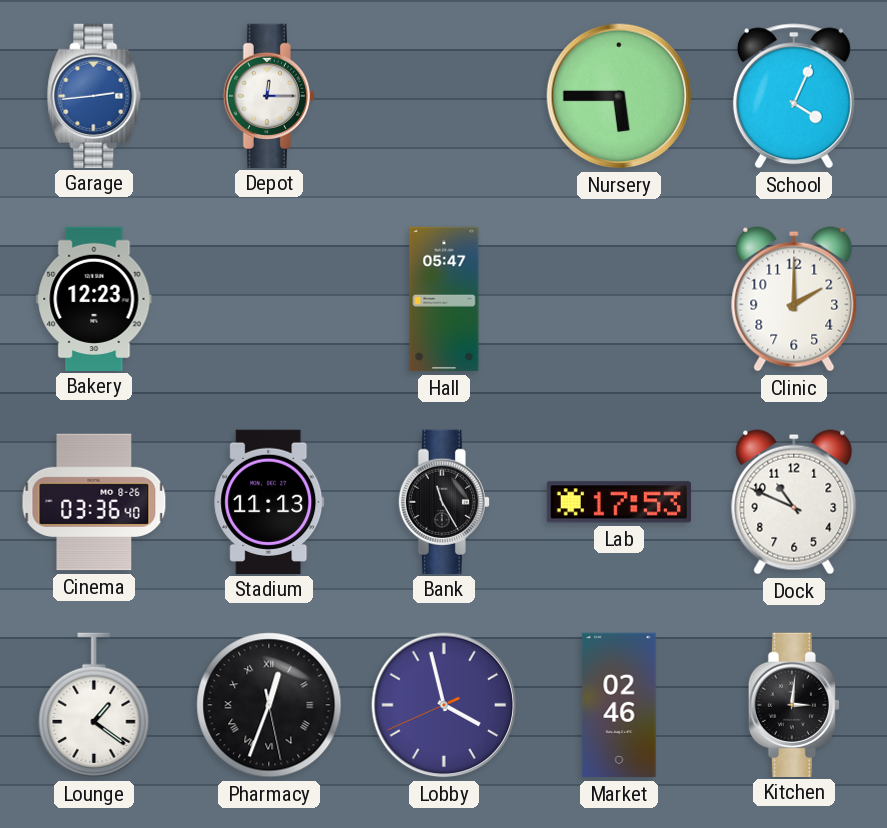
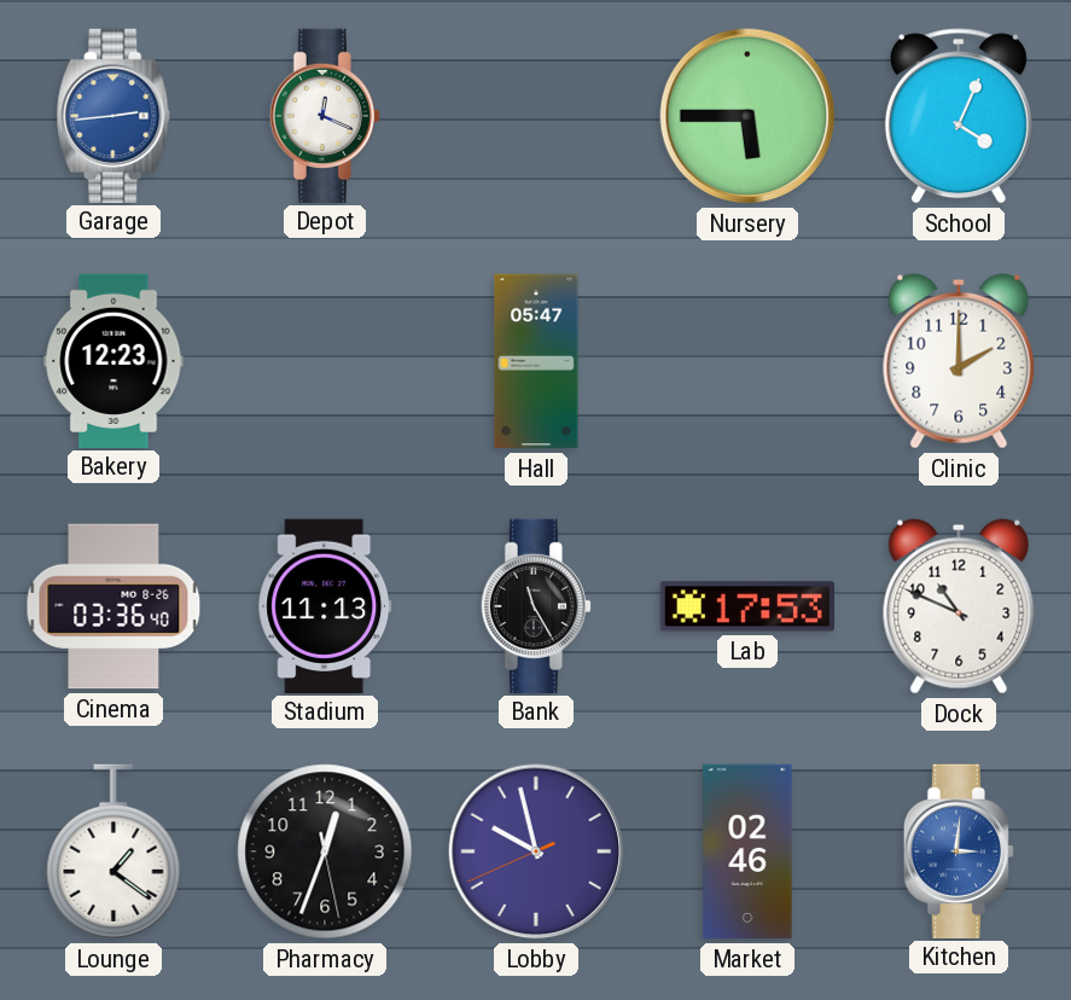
Depot: 12:15 -> 12:19
Pharmacy numerals: Roman -> Arabic
Lobby: 3:57 -> 9:57
Kitchen dial: black -> blue
